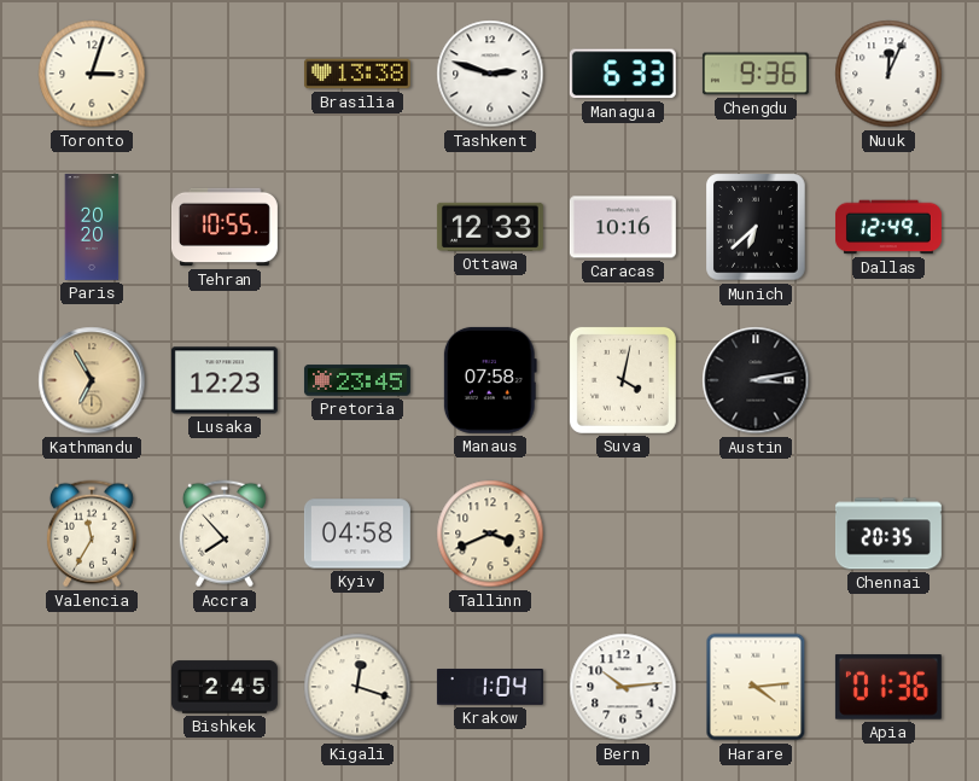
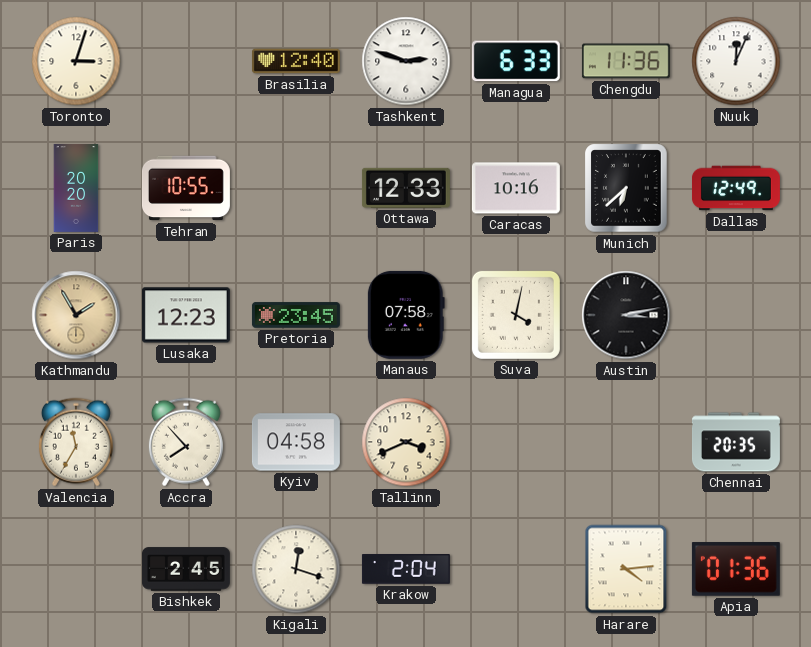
Brasilia: 13:38 -> 12:40
Chengdu: 9:36 -> 11:36
Kathmandu: 6:55 -> 1:55
Krakow: 1:04 -> 2:04
Bern: 10:14 -> none
